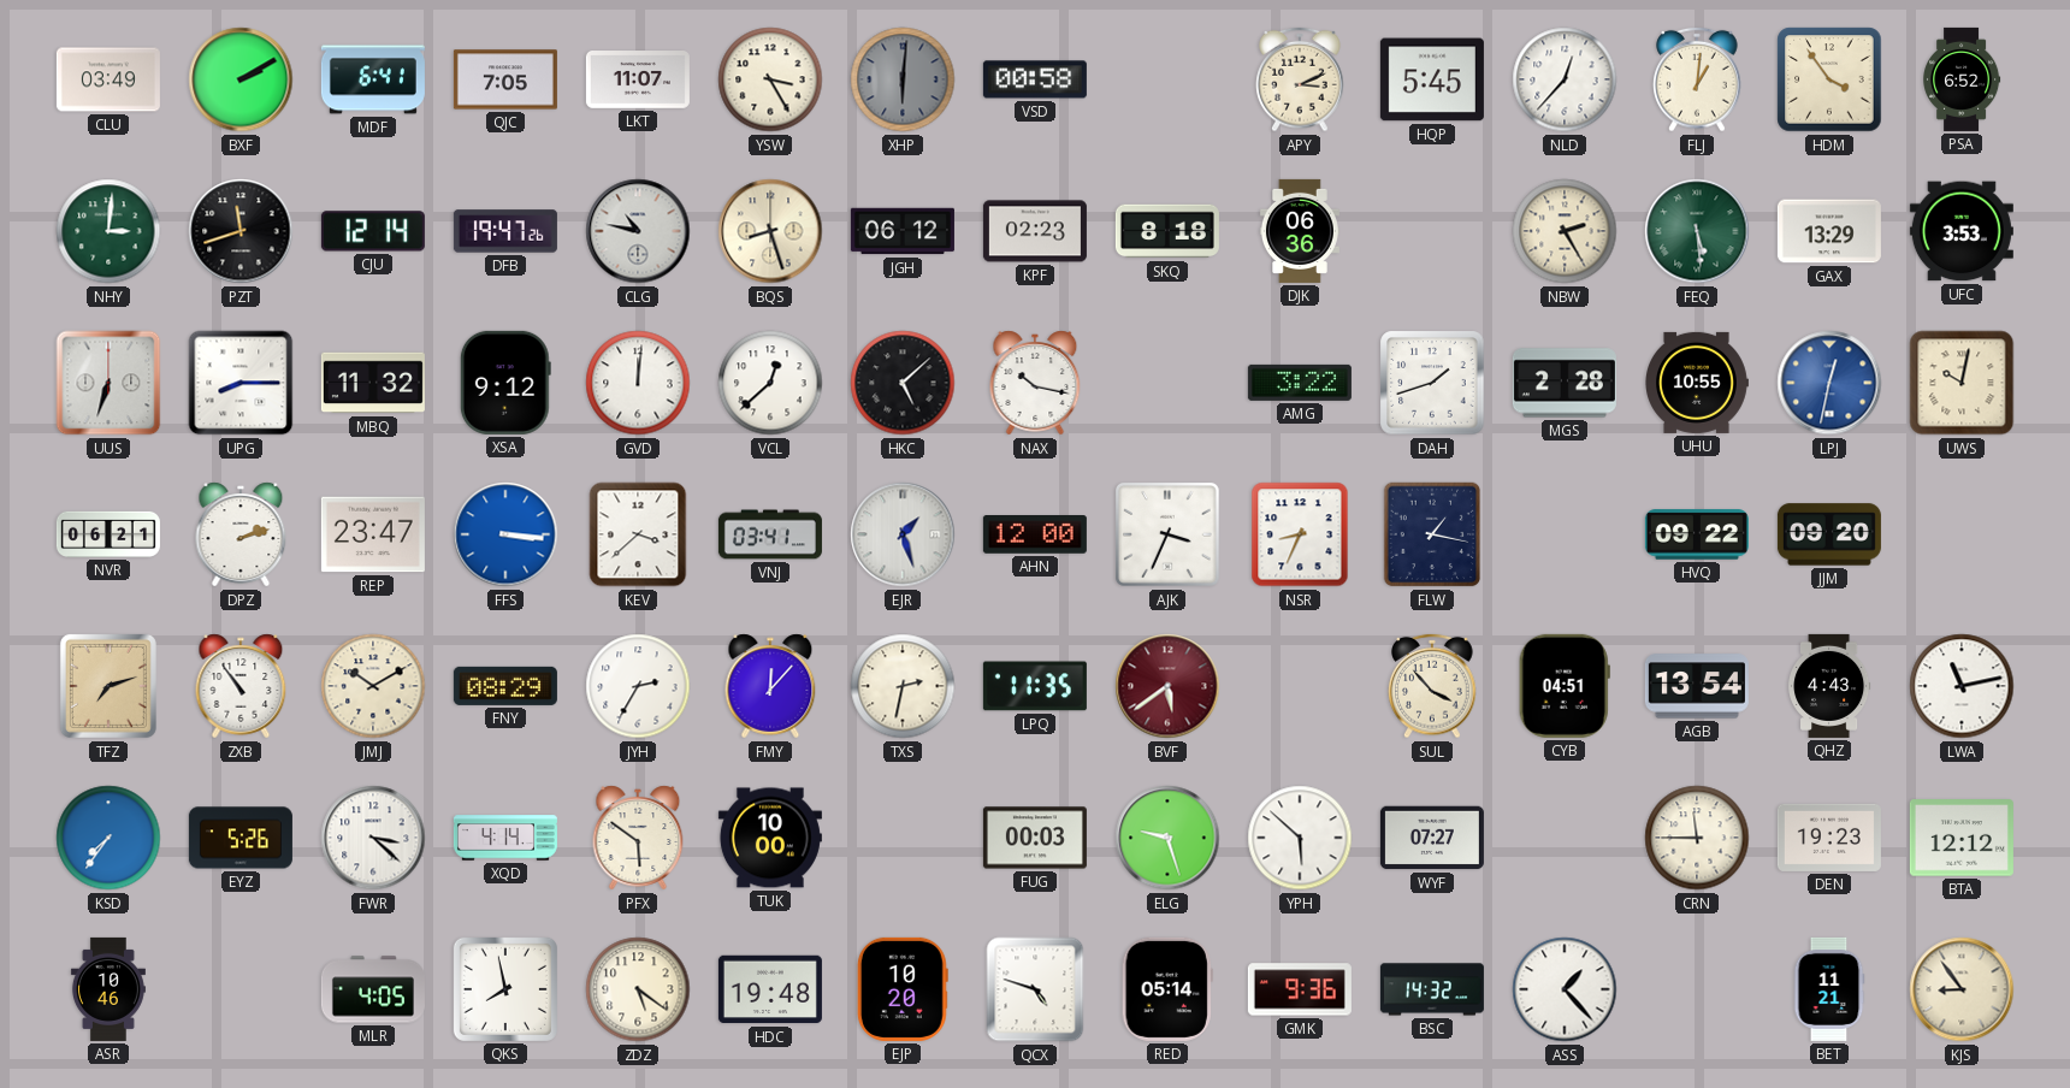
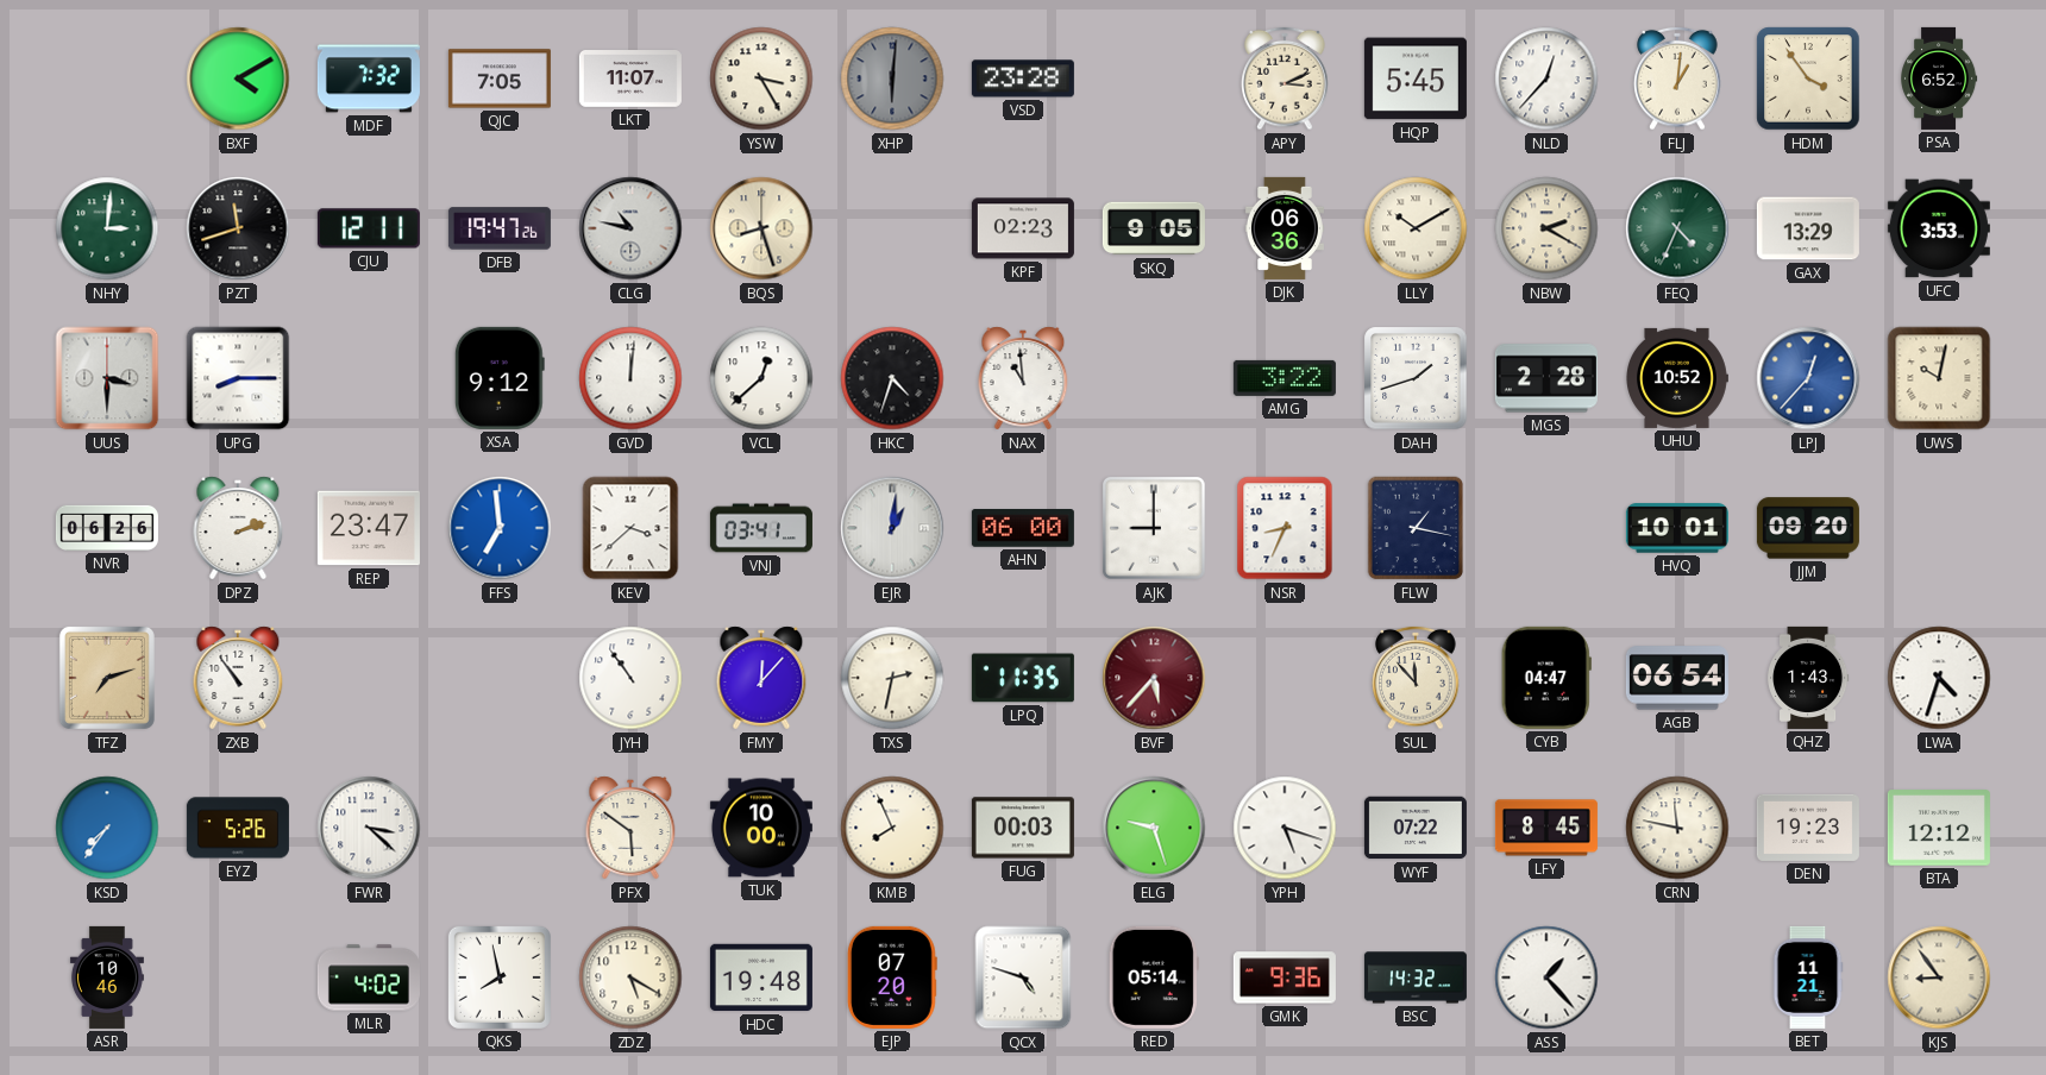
CLU: 03:49 -> none
BXF: 2:10 -> 4:10
MDF: 6:41 -> 7:32
VSD: 00:58 -> 23:28
CJU: 12:14 -> 12:11
JGH: 06:12 -> none
SKQ: 8:18 -> 9:05
LLY: none -> 10:10
NBW: 2:25 -> 2:20
FEQ: 5:29 -> 4:34
UUS: 6:33 -> 3:30
MBQ: 11:32 -> none
HKC: 5:08 -> 4:33
NAX: 10:17 -> 10:59
UHU: 10:55 -> 10:52
LPJ: 12:32 -> 12:37
NVR: 06:21 -> 06:26
FFS: 3:16 -> 6:59
EJR: 1:27 -> 1:01
AHN: 12:00 -> 06:00
AJK: 3:34 -> 9:00
HVQ: 09:22 -> 10:01
JMJ: 10:10 -> none
FNY: 08:29 -> none
JYH: 2:35 -> 10:54
BVF: 5:39 -> 5:37
SUL: 3:53 -> 11:53
CYB: 04:51 -> 04:47
AGB: 13:54 -> 06:54
QHZ: 4:43 -> 1:43
LWA: 11:13 -> 4:33
XQD: 4:14 -> none
KMB: none -> 7:56
YPH: 5:52 -> 5:18
WYF: 07:27 -> 07:22
LFY: none -> 8:45
CRN: 11:45 -> 11:47
MLR: 4:05 -> 4:02
ZDZ: 5:21 -> 5:20
EJP: 10:20 -> 07:20
